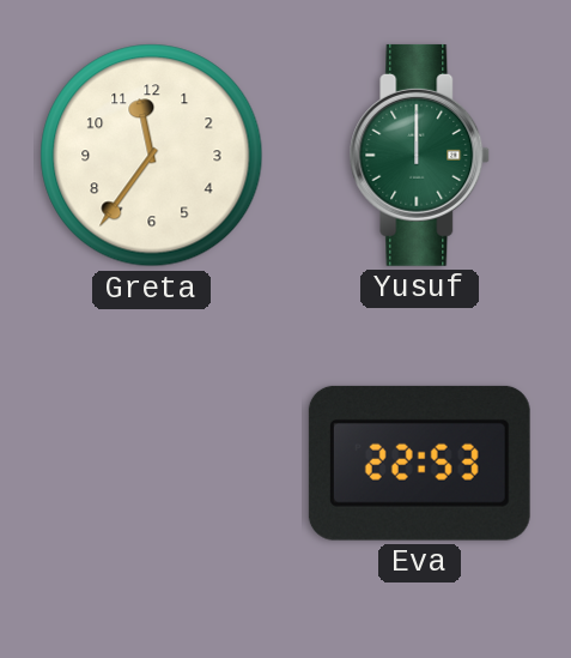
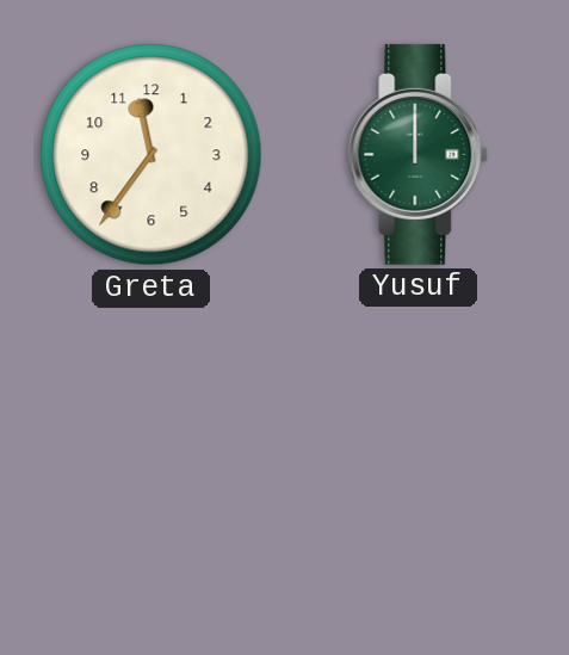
Eva: 22:53 -> none
